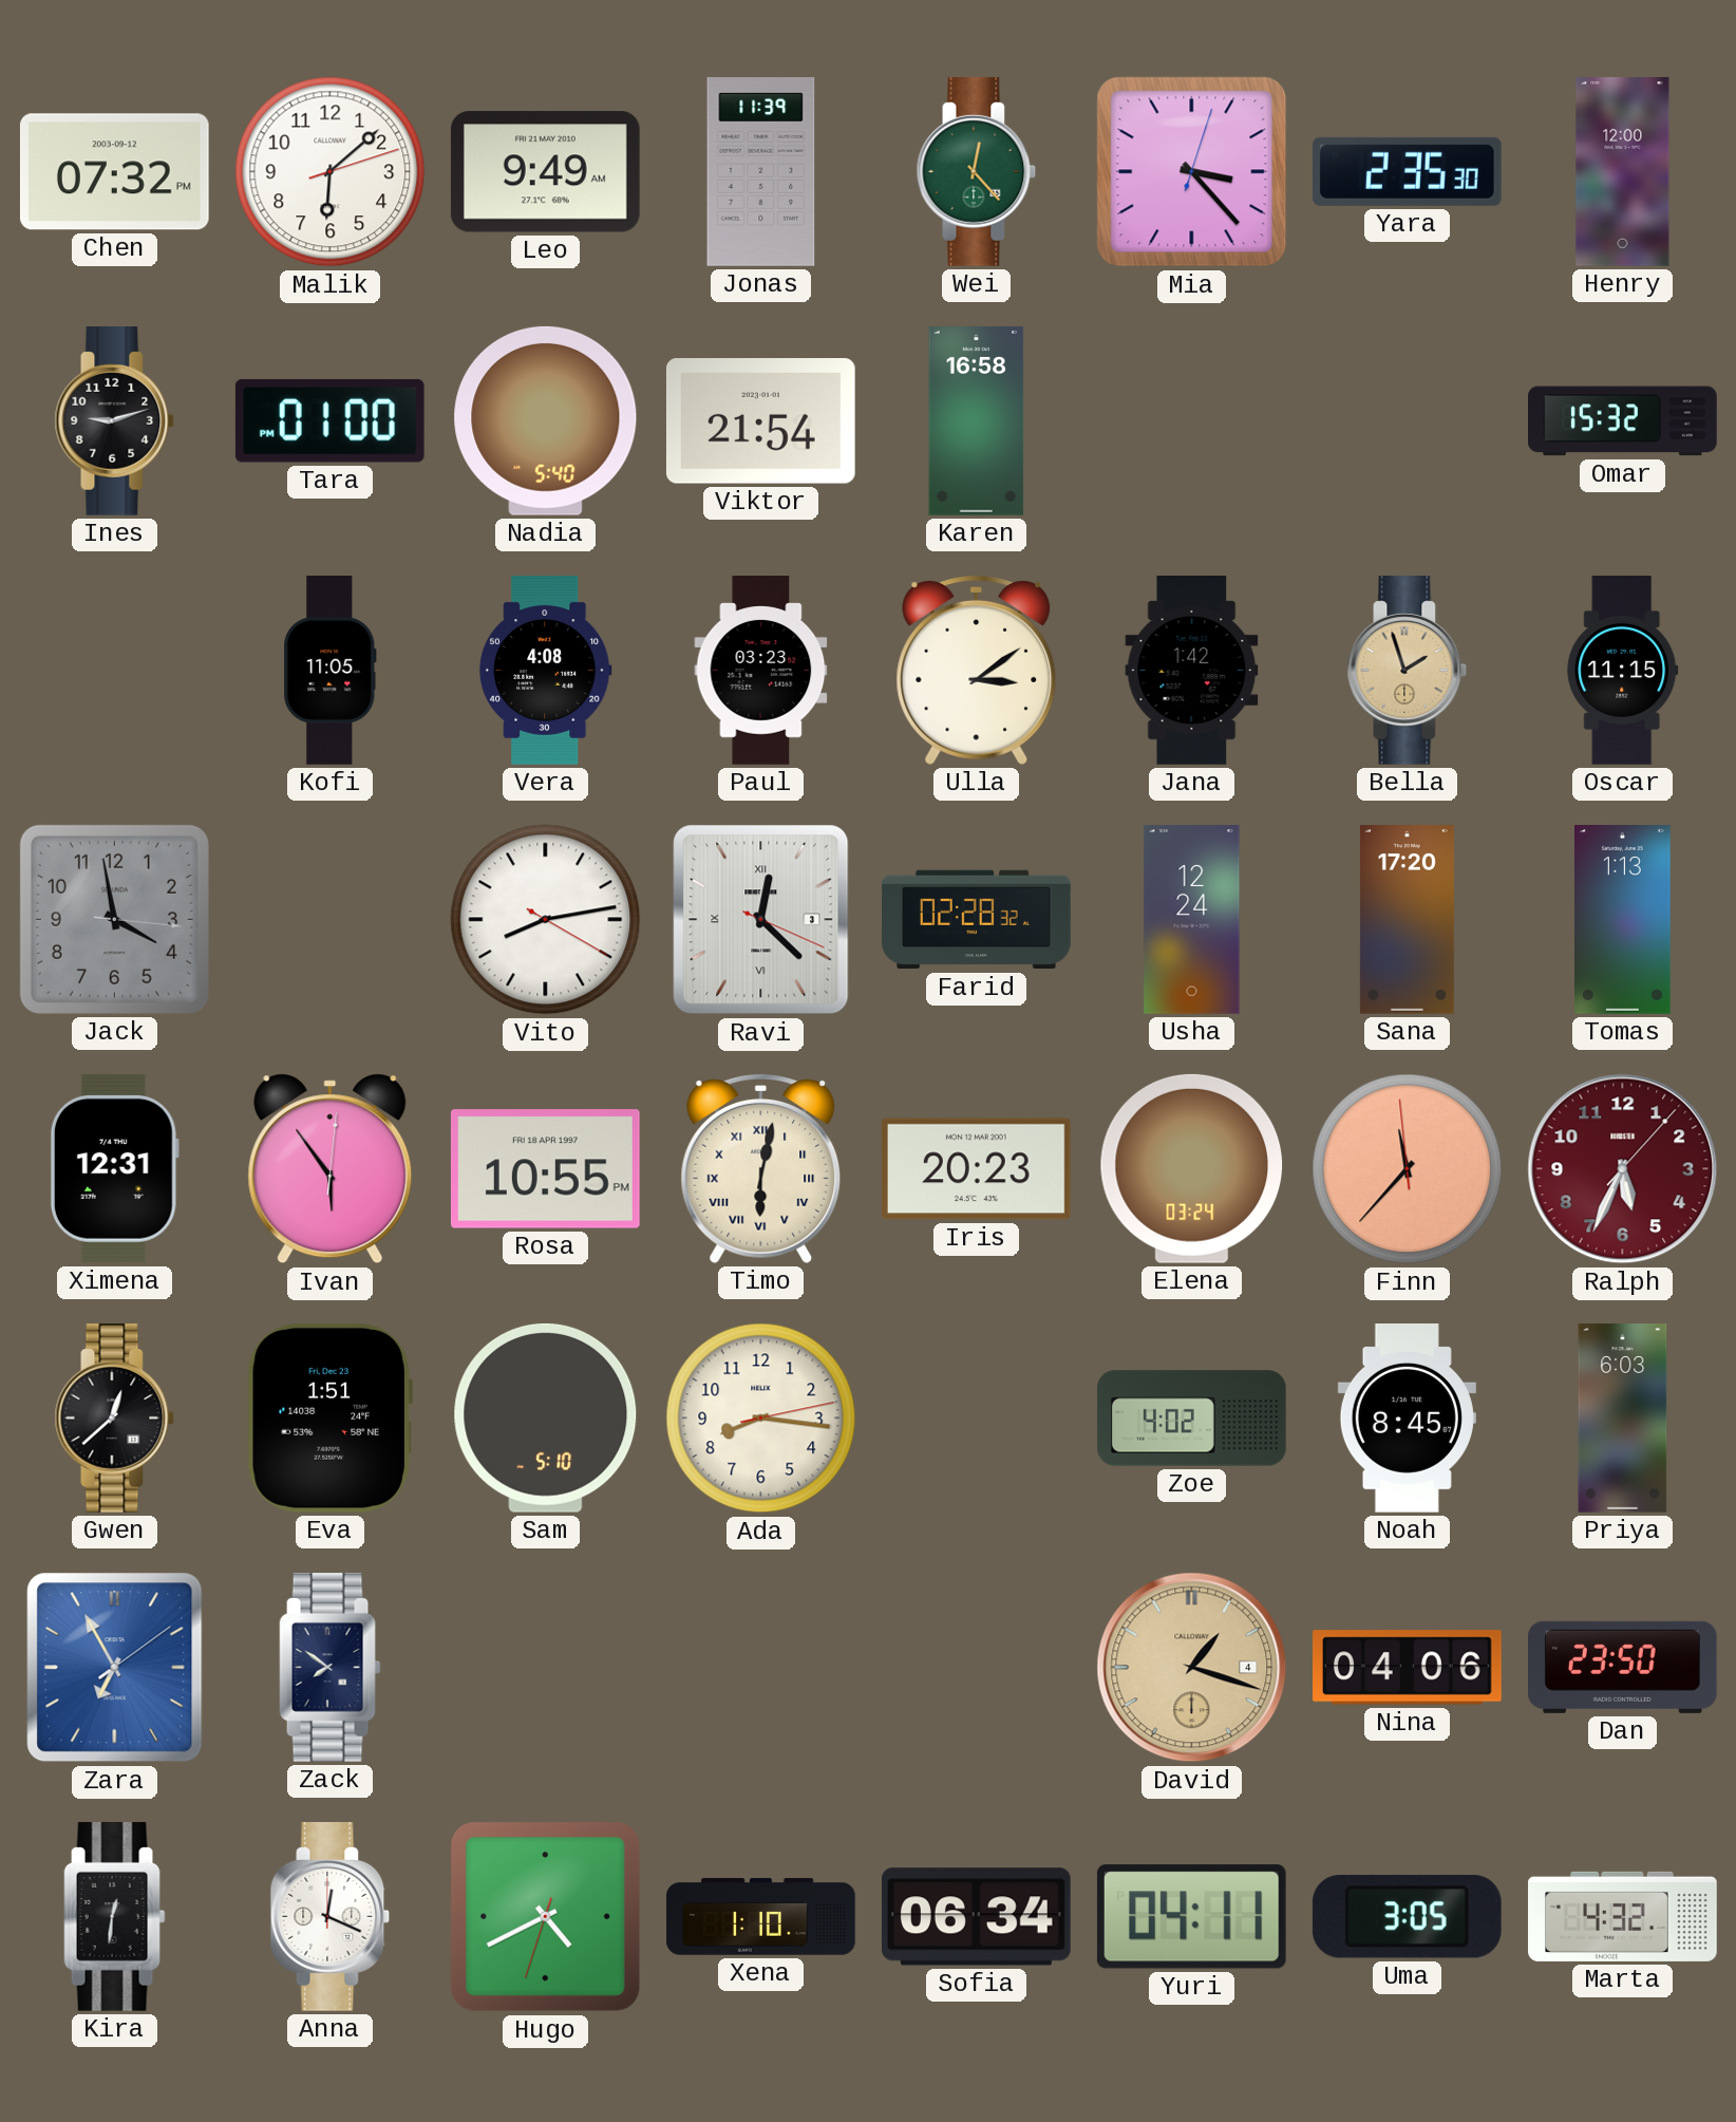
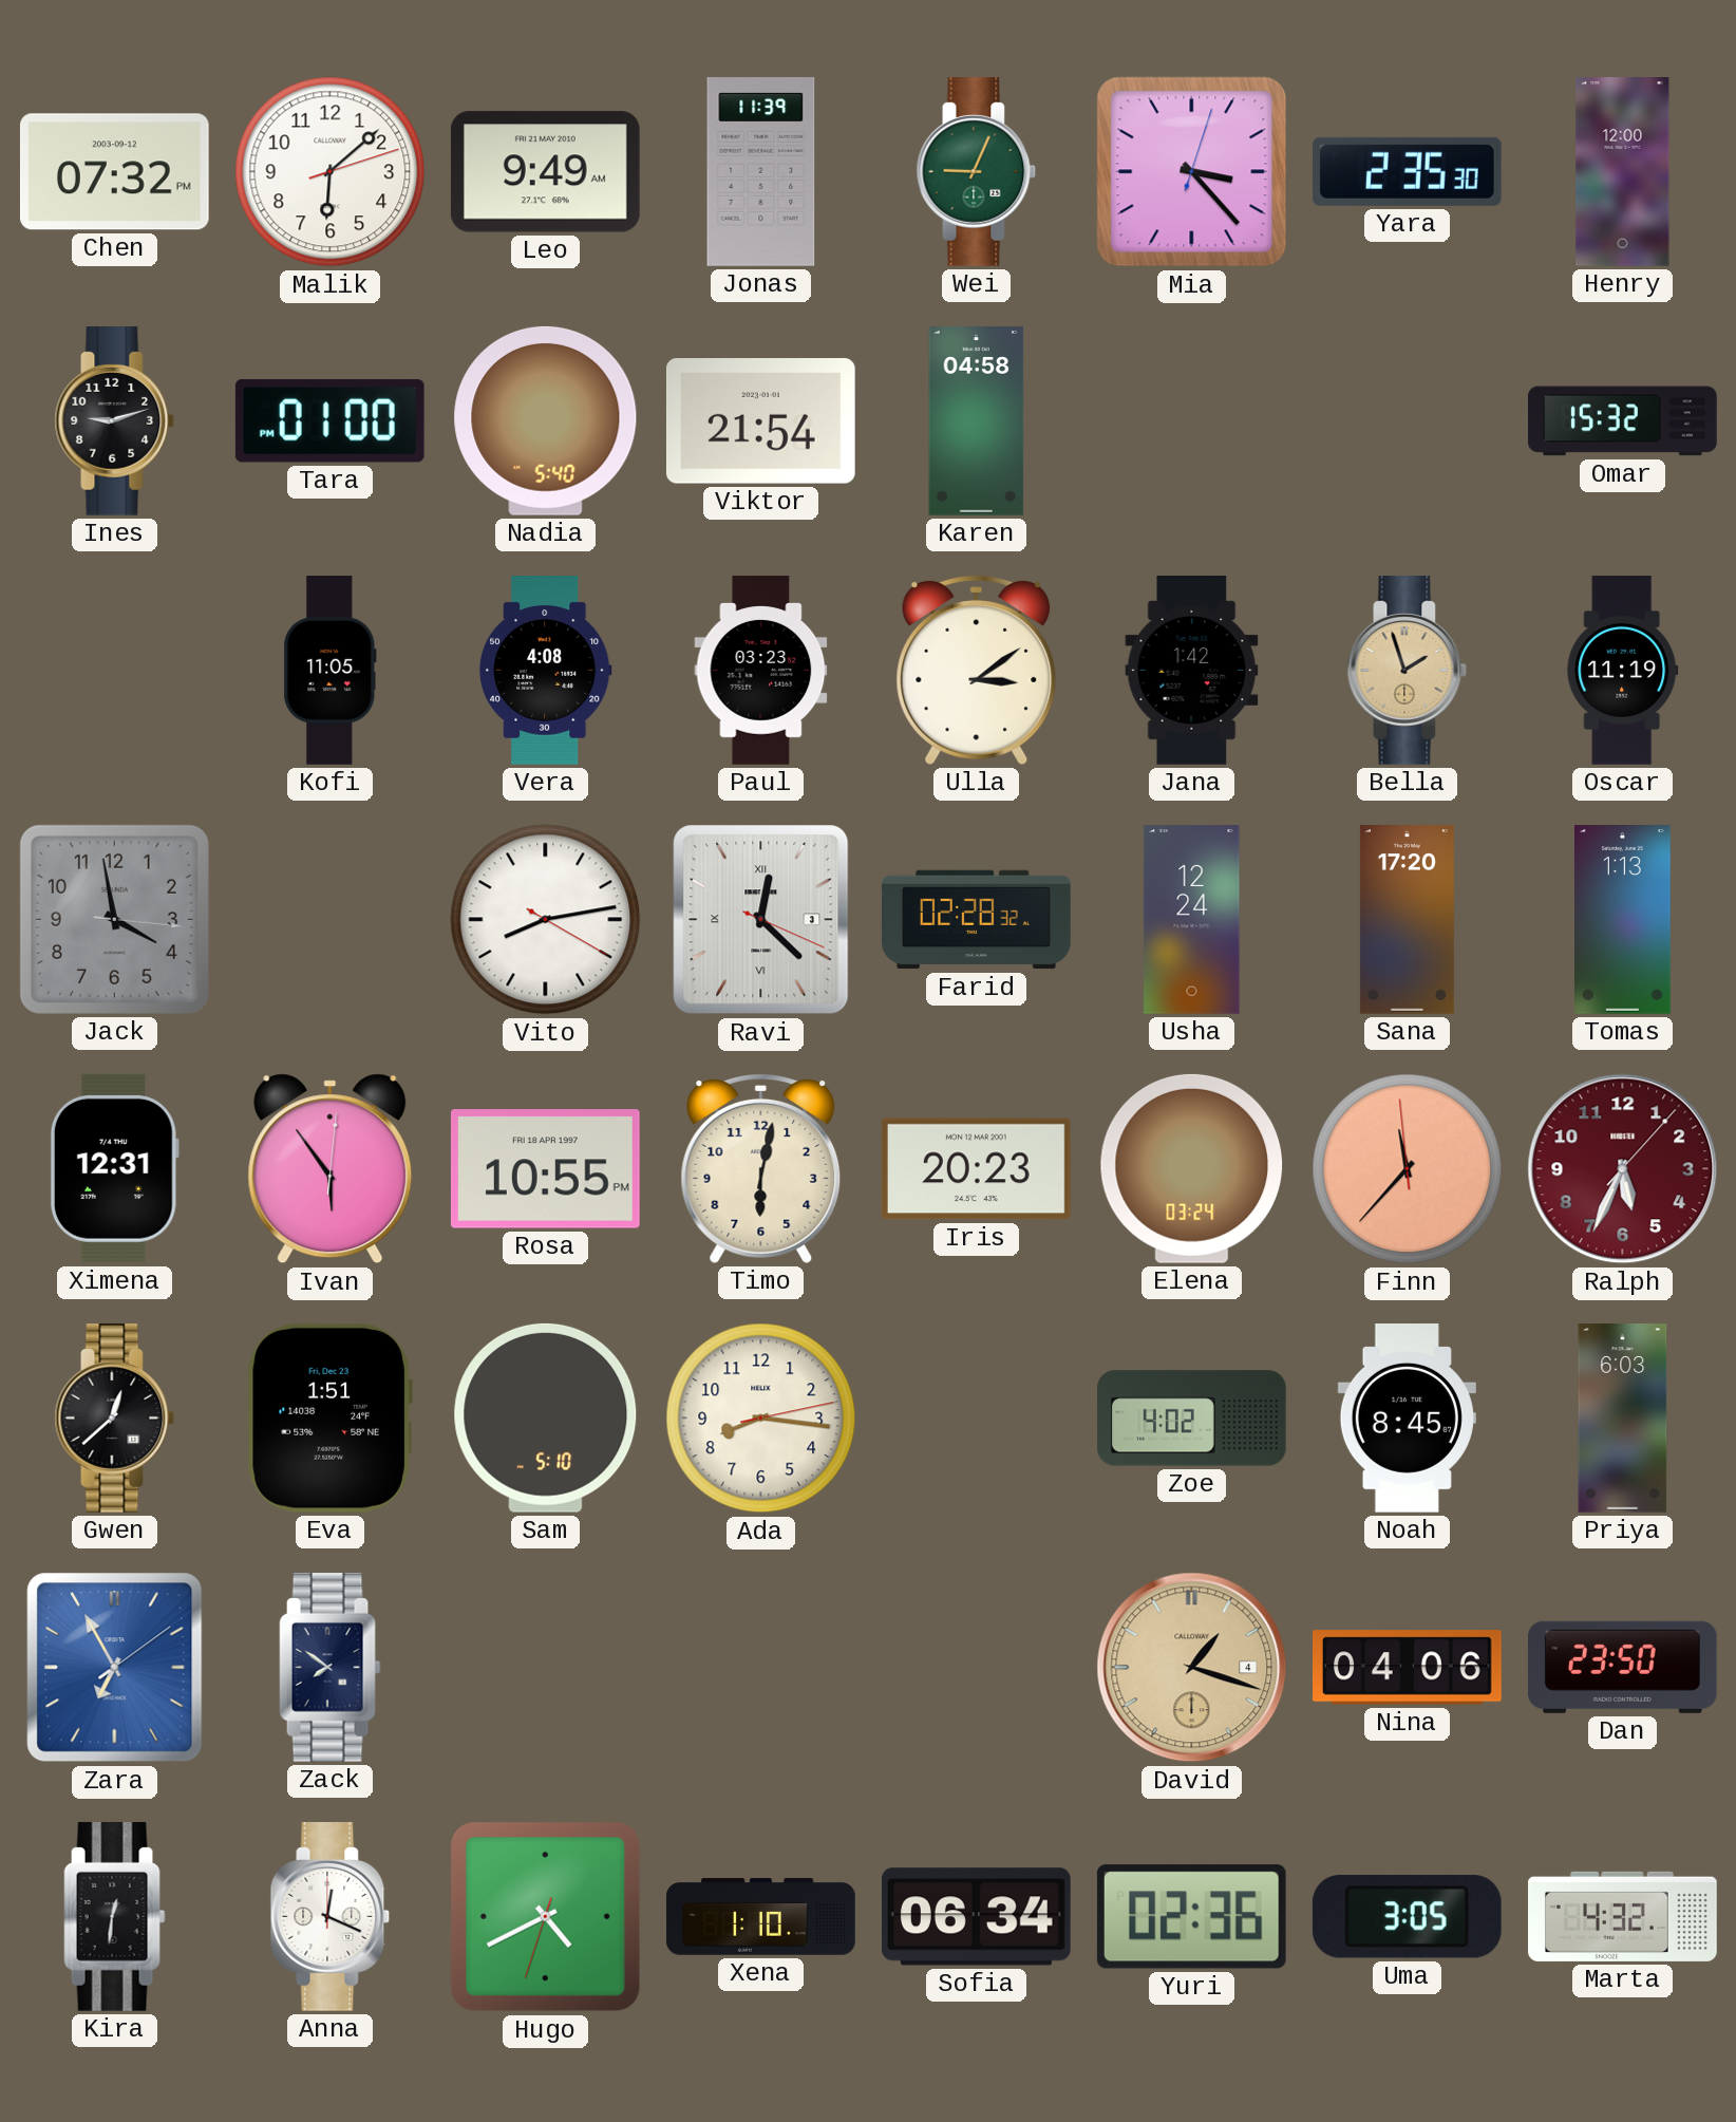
Wei: 12:23 -> 9:04
Karen: 16:58 -> 04:58
Oscar: 11:15 -> 11:19
Timo numerals: Roman -> Arabic
Yuri: 04:11 -> 02:36
